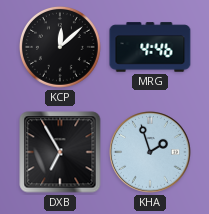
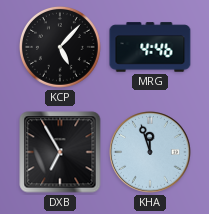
KCP: 12:08 -> 5:07
KHA: 1:57 -> 11:57
